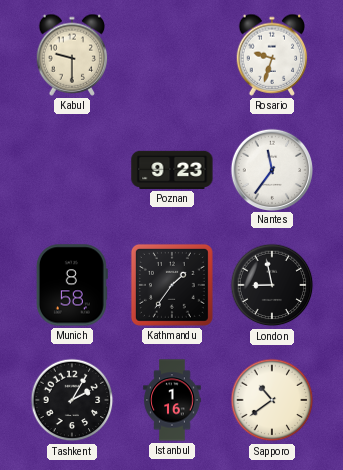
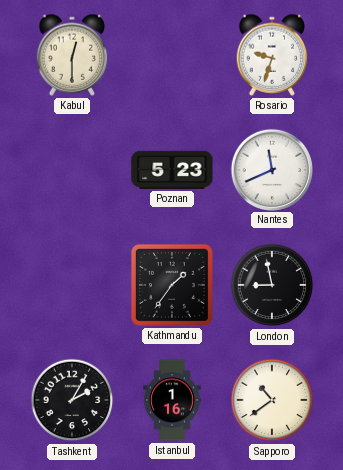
Kabul: 9:30 -> 12:30
Poznan: 9:23 -> 5:23
Nantes: 11:36 -> 11:41
Munich: 8:58 -> none
